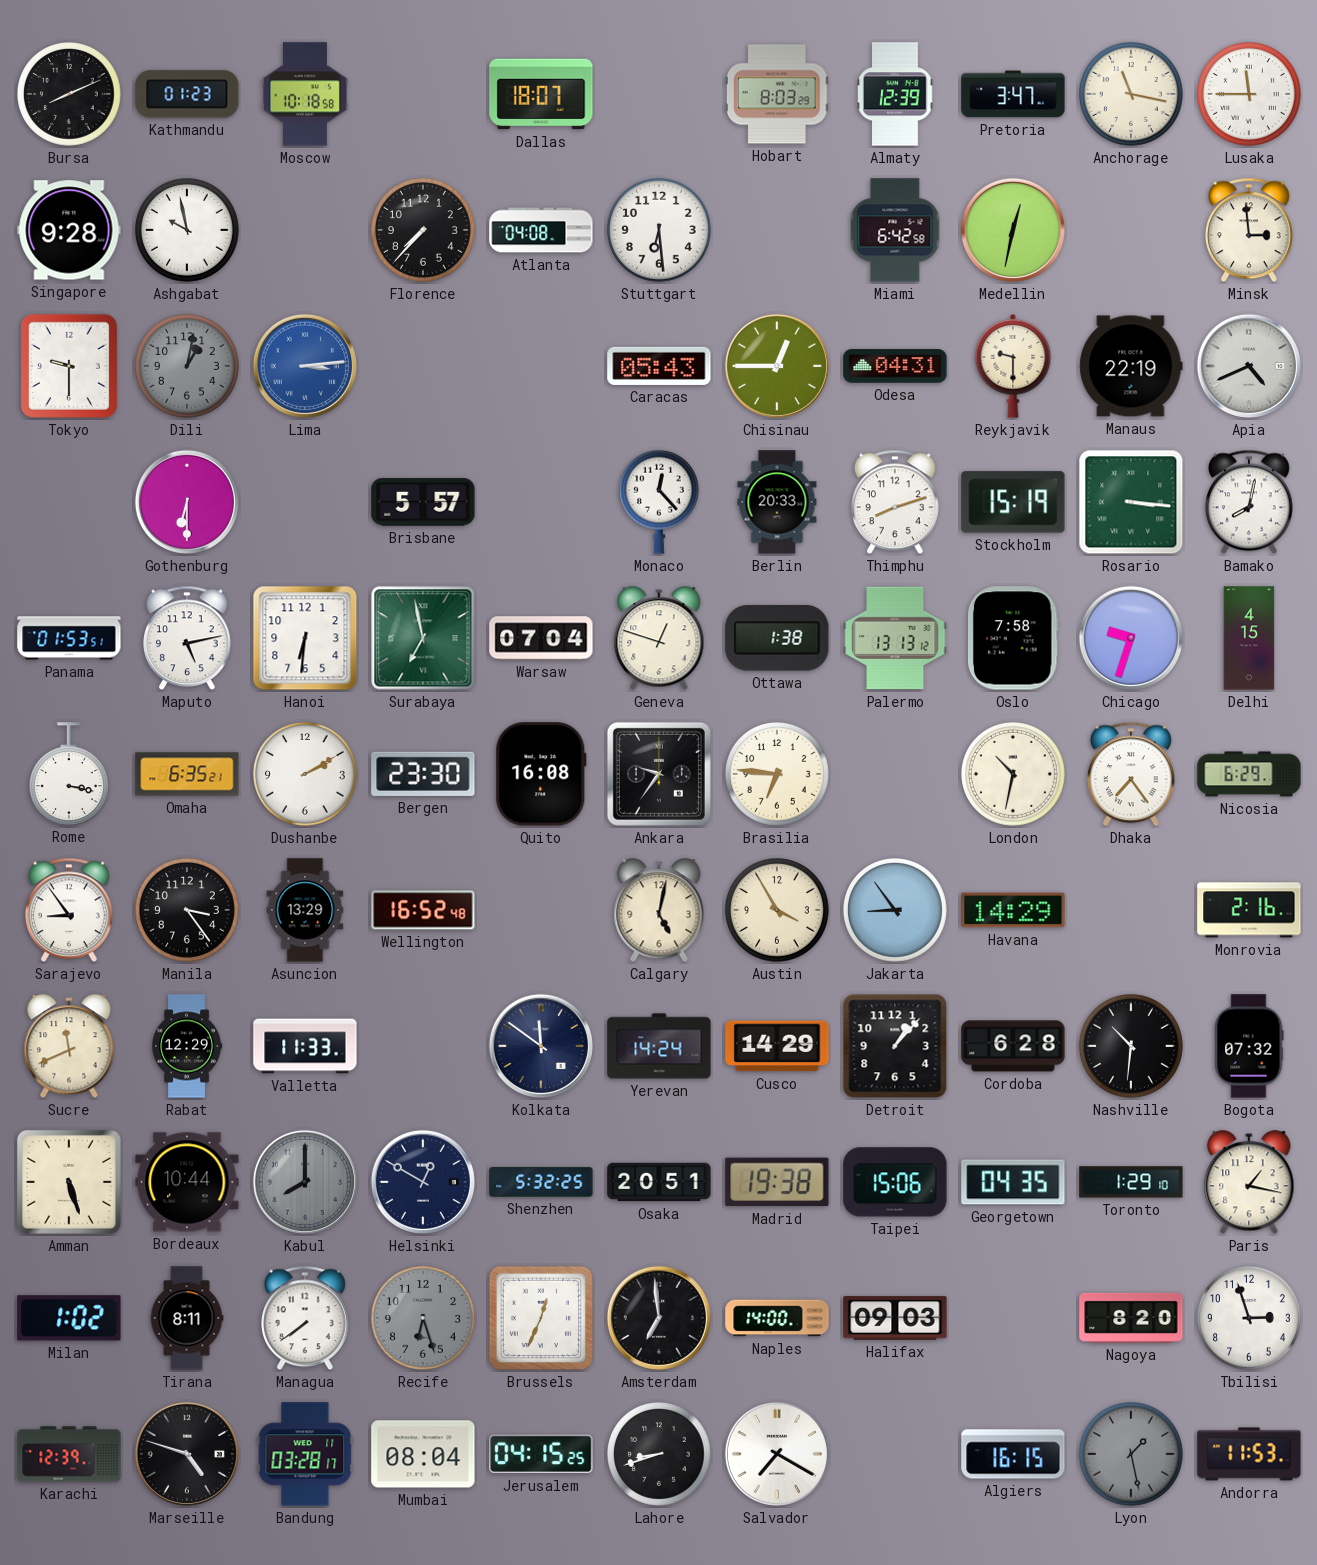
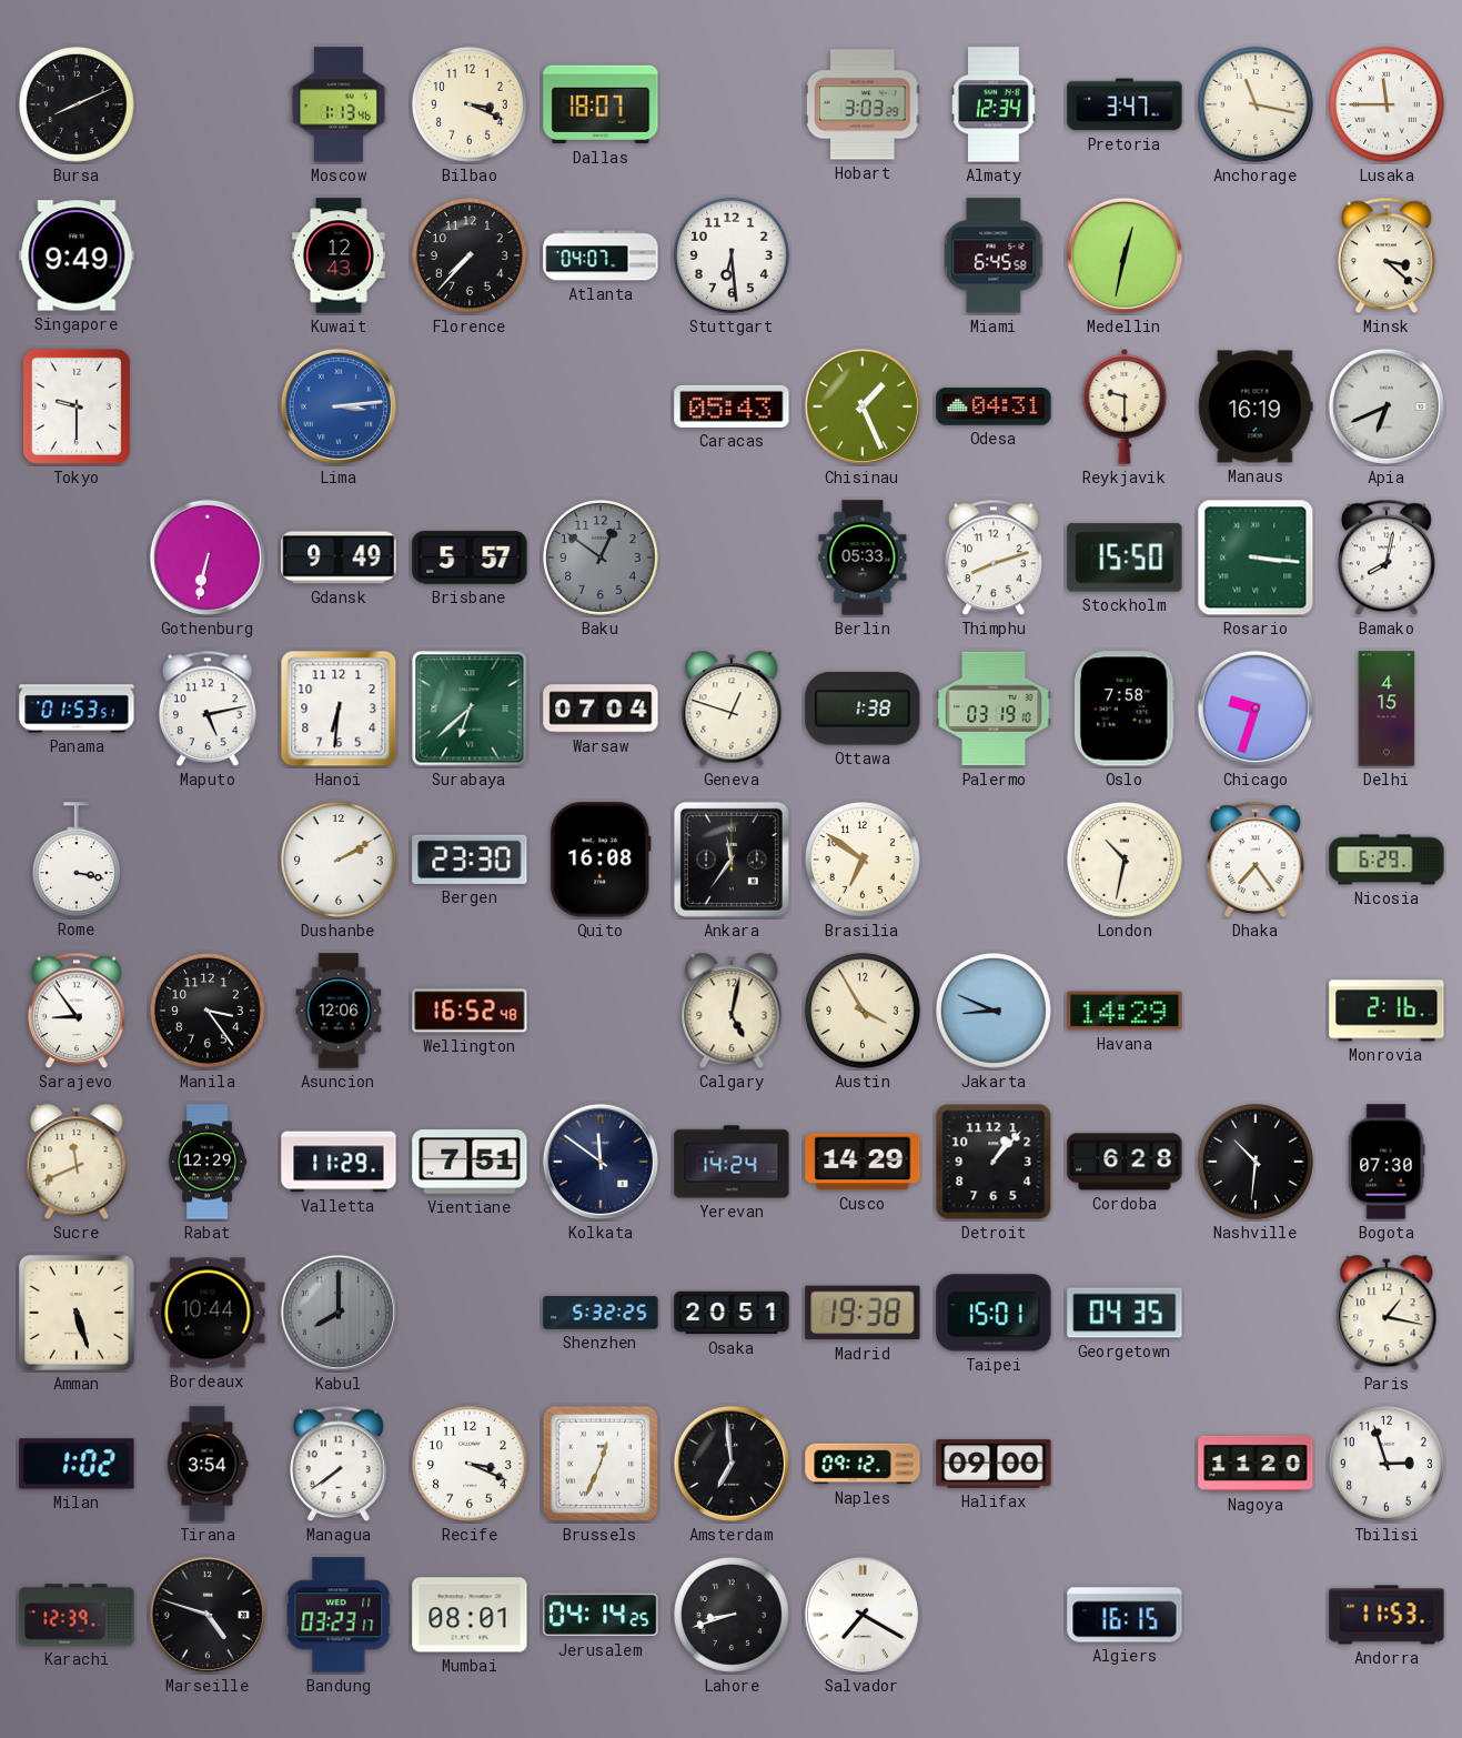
Kathmandu: 01:23 -> none
Moscow: 10:18 -> 1:13
Bilbao: none -> 3:19
Hobart: 8:03 -> 3:03
Almaty: 12:39 -> 12:34
Singapore: 9:28 -> 9:49
Ashgabat: 9:58 -> none
Kuwait: none -> 12:43
Atlanta: 04:08 -> 04:07
Miami: 6:42 -> 6:45
Minsk: 2:59 -> 3:22
Dili: 1:02 -> none
Chisinau: 12:45 -> 1:26
Manaus: 22:19 -> 16:19
Apia: 4:41 -> 6:41
Gothenburg: 6:30 -> 6:32
Gdansk: none -> 9:49
Baku: none -> 12:51
Monaco: 12:23 -> none
Berlin: 20:33 -> 05:33
Stockholm: 15:19 -> 15:50
Surabaya: 6:58 -> 6:38
Palermo: 13:13 -> 03:19
Omaha: 6:35 -> none
Ankara: 9:36 -> 11:36
Brasilia: 6:46 -> 6:51
Asuncion: 13:29 -> 12:06
Jakarta: 8:54 -> 8:49
Valletta: 11:33 -> 11:29
Vientiane: none -> 7:51
Bogota: 07:32 -> 07:30
Helsinki: 12:50 -> none
Taipei: 15:06 -> 15:01
Toronto: 1:29 -> none
Tirana: 8:11 -> 3:54
Recife: 6:27 -> 3:19
Recife dial: grey -> white
Naples: 14:00 -> 09:12
Halifax: 09:03 -> 09:00
Nagoya: 8:20 -> 11:20
Bandung: 03:28 -> 03:23
Mumbai: 08:04 -> 08:01
Jerusalem: 04:15 -> 04:14
Lyon: 1:28 -> none
